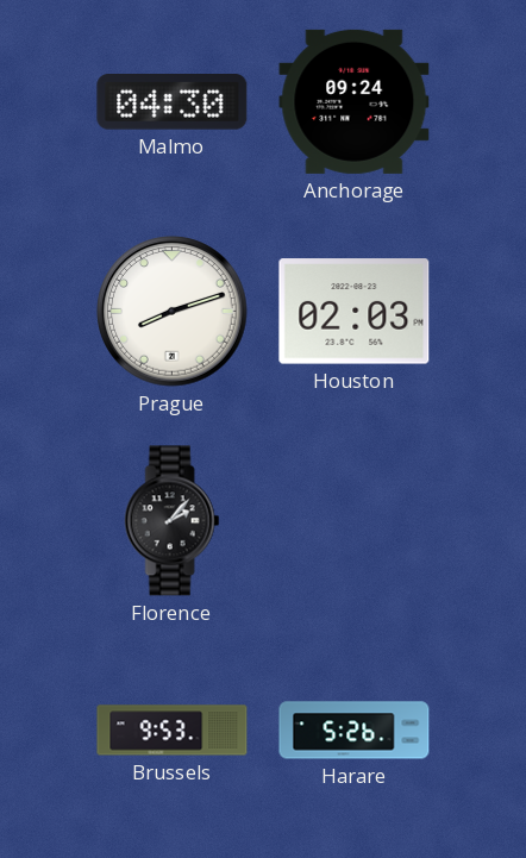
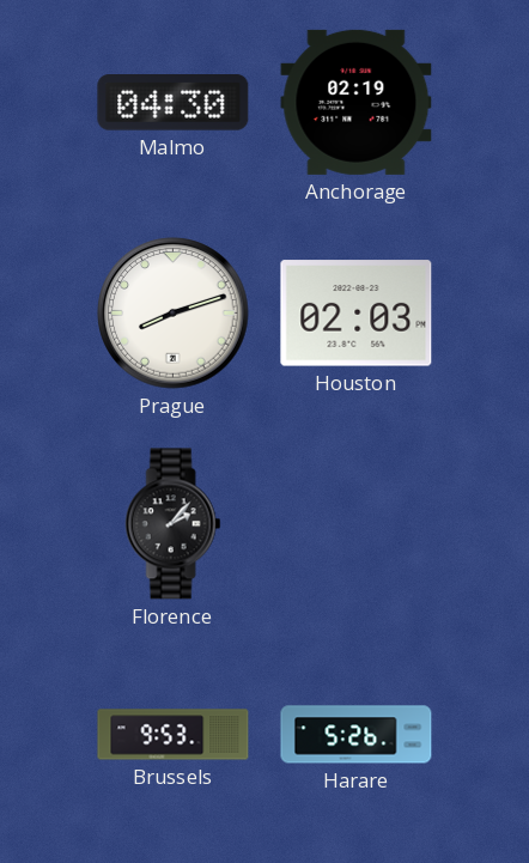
Anchorage: 09:24 -> 02:19
